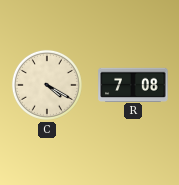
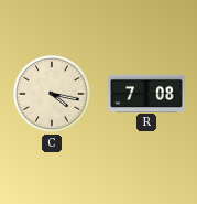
C: 4:20 -> 4:17
